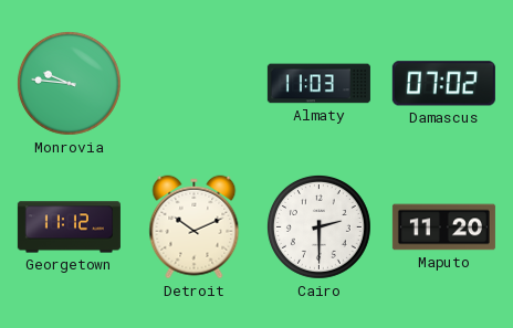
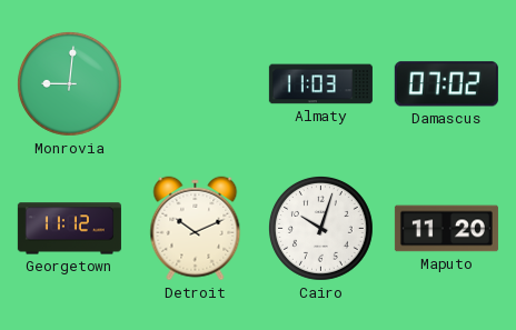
Monrovia: 9:46 -> 9:01
Cairo: 2:30 -> 10:03
